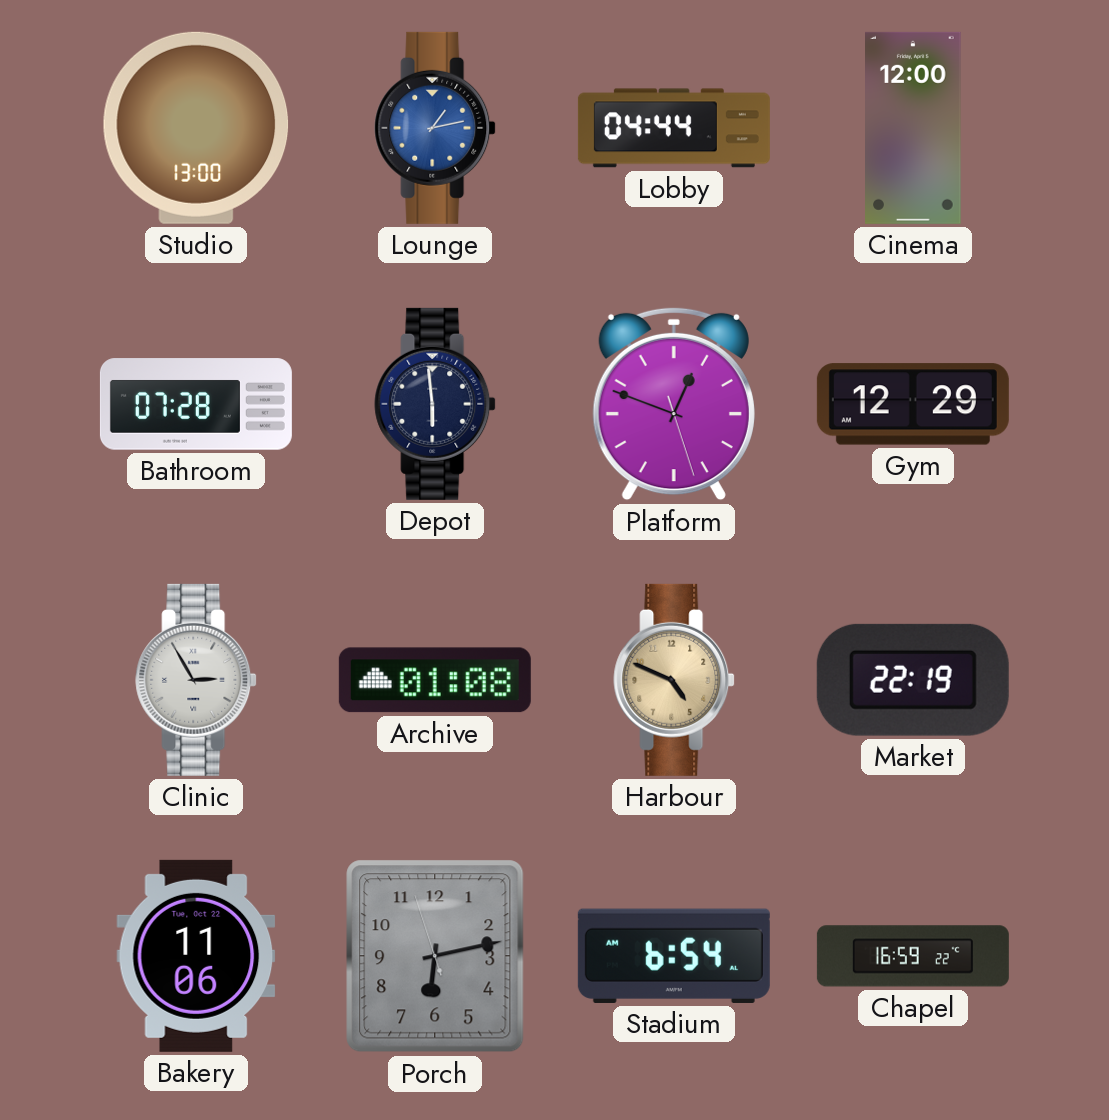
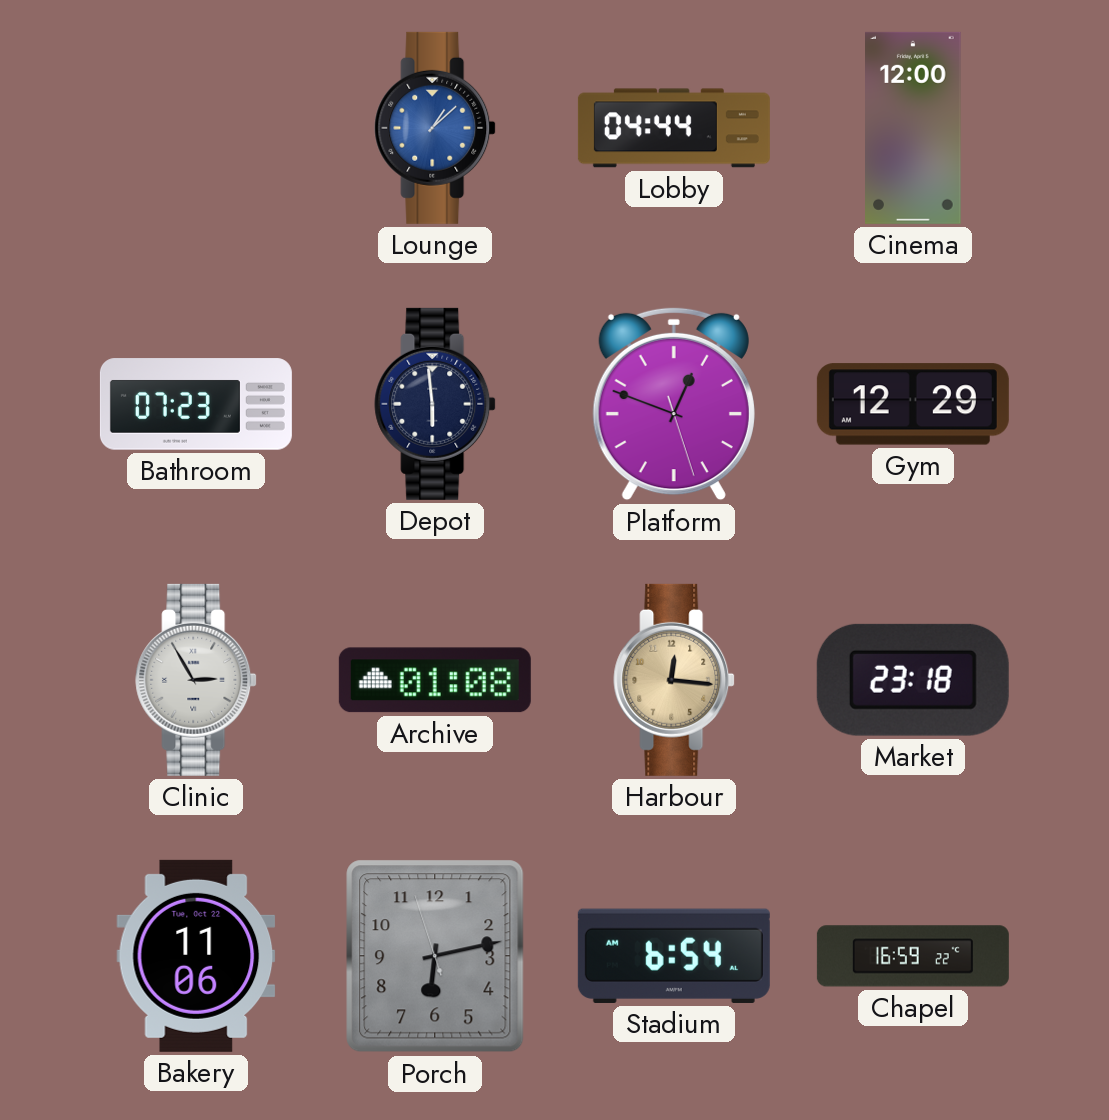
Studio: 13:00 -> none
Lounge: 1:13 -> 1:08
Bathroom: 07:28 -> 07:23
Harbour: 4:49 -> 12:16
Market: 22:19 -> 23:18
